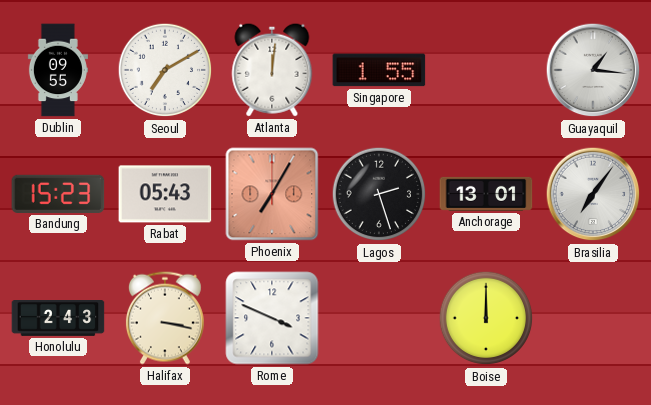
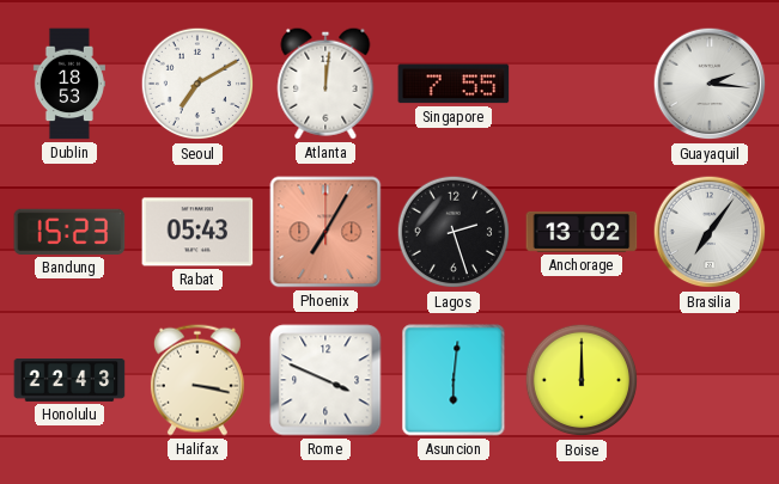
Dublin: 09:55 -> 18:53
Singapore: 1:55 -> 7:55
Guayaquil: 1:16 -> 2:16
Anchorage: 13:01 -> 13:02
Honolulu: 2:43 -> 22:43
Asuncion: none -> 6:01
